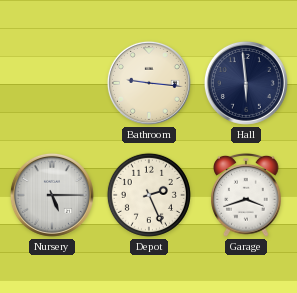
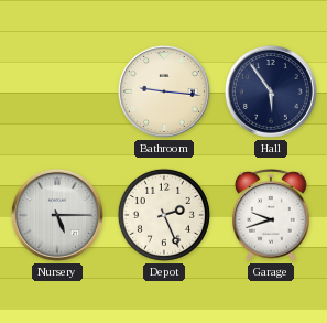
Hall: 5:59 -> 5:54
Garage: 3:42 -> 9:42
